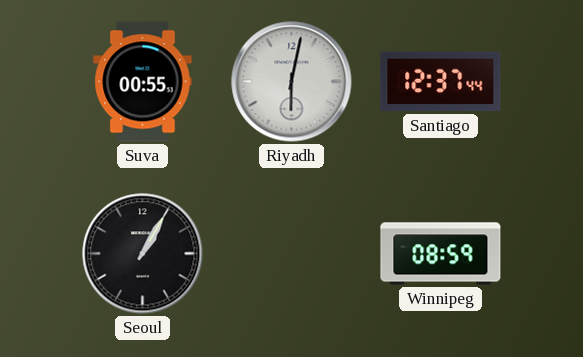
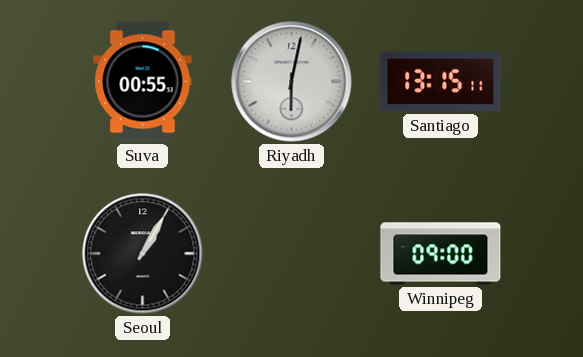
Santiago: 12:37 -> 13:15
Winnipeg: 08:59 -> 09:00
